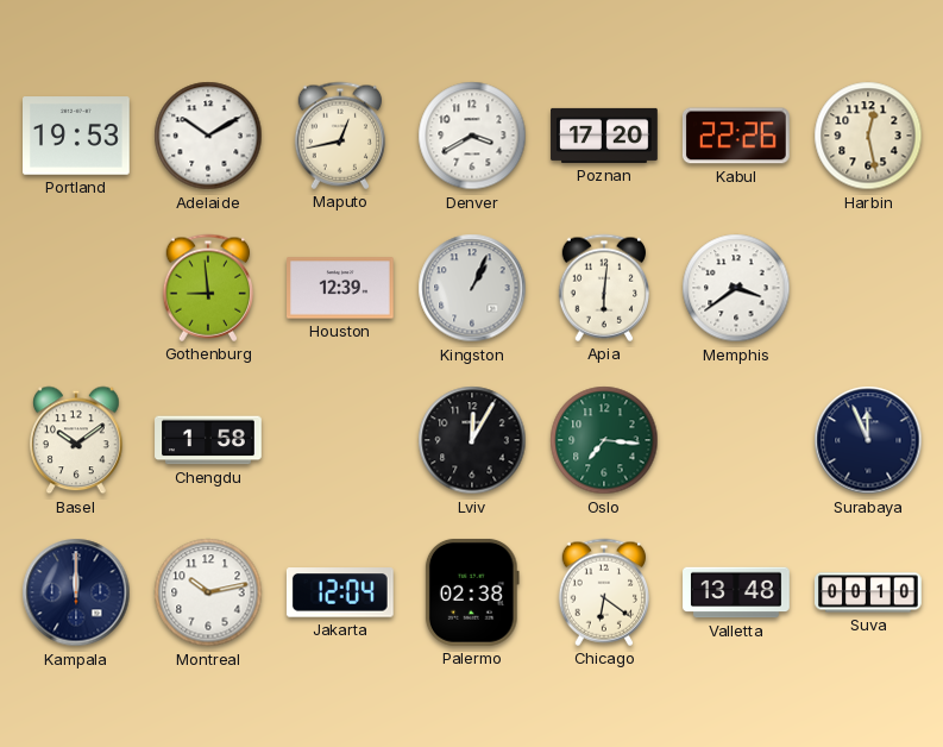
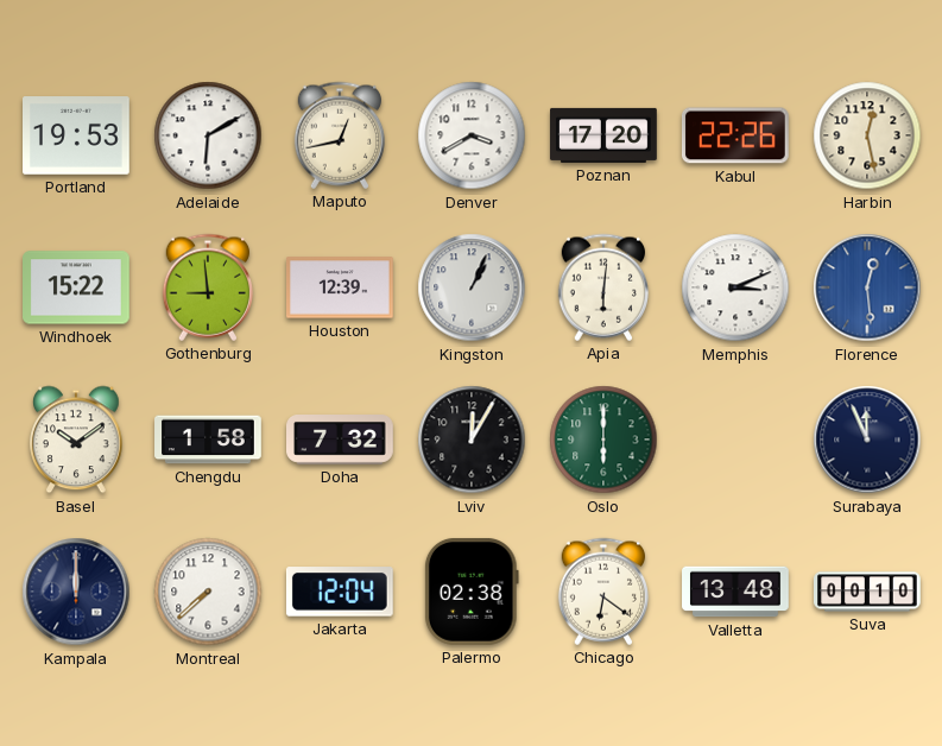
Adelaide: 10:10 -> 6:10
Windhoek: none -> 15:22
Memphis: 3:39 -> 3:11
Florence: none -> 12:29
Doha: none -> 7:32
Oslo: 7:16 -> 6:00
Montreal: 10:13 -> 7:38
